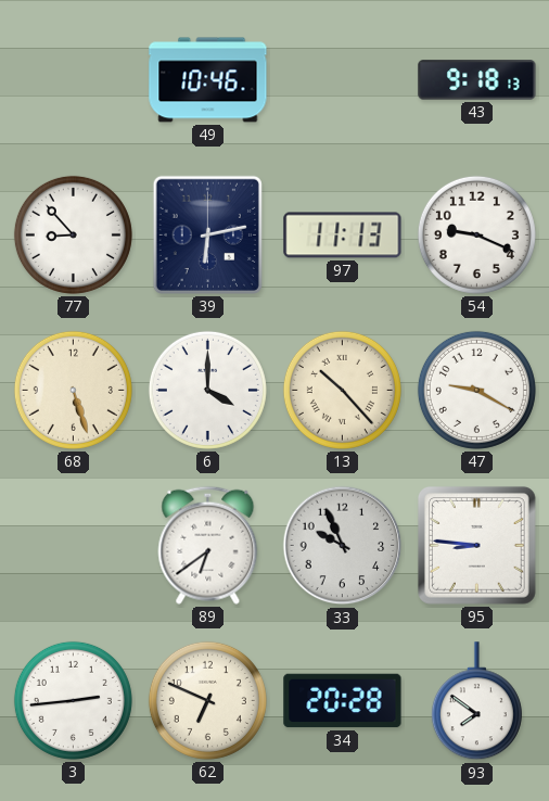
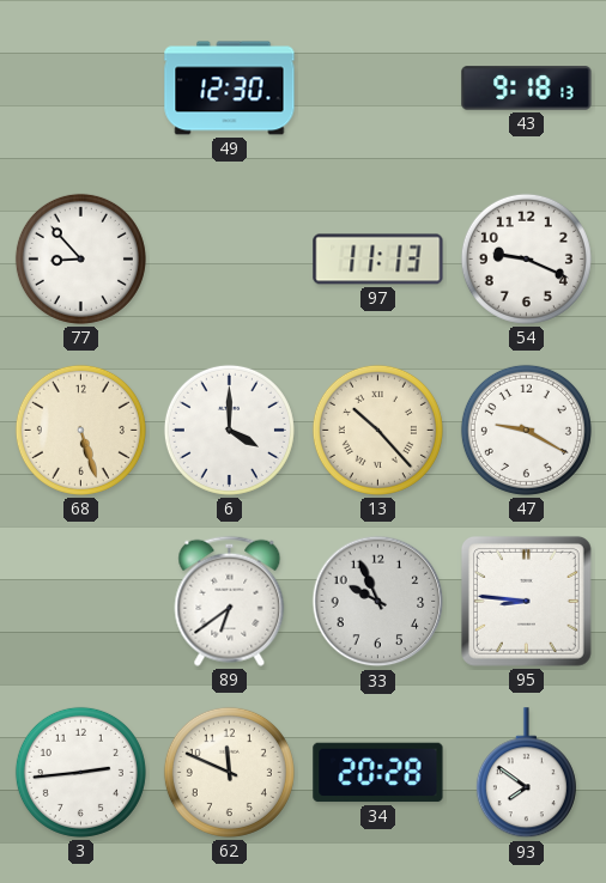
49: 10:46 -> 12:30
39: 6:13 -> none
62: 6:49 -> 11:49
